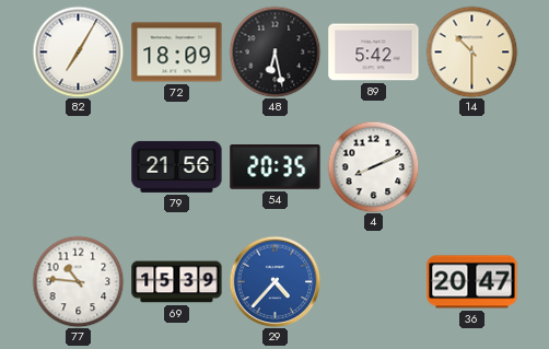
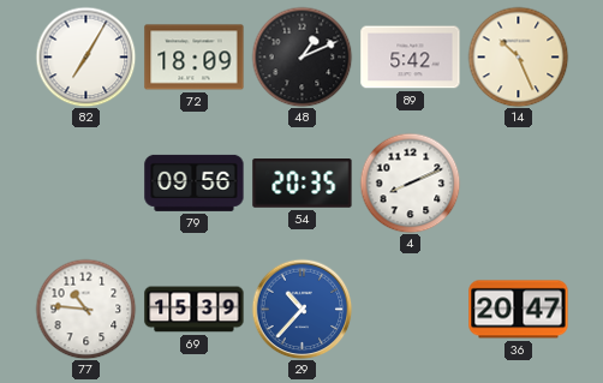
48: 6:28 -> 1:11
14: 10:30 -> 10:26
79: 21:56 -> 09:56
29: 4:37 -> 10:37
